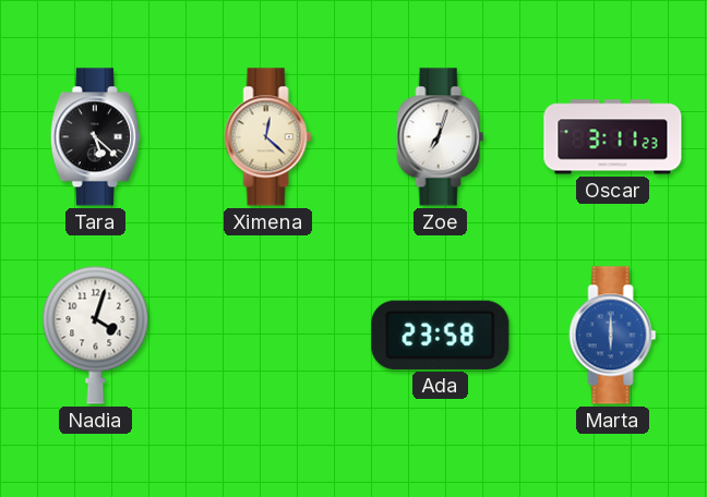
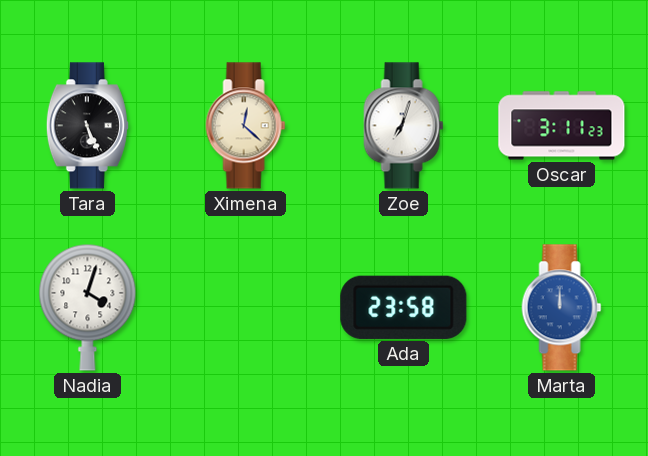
Tara: 5:22 -> 5:26
Marta: 6:00 -> 12:00
